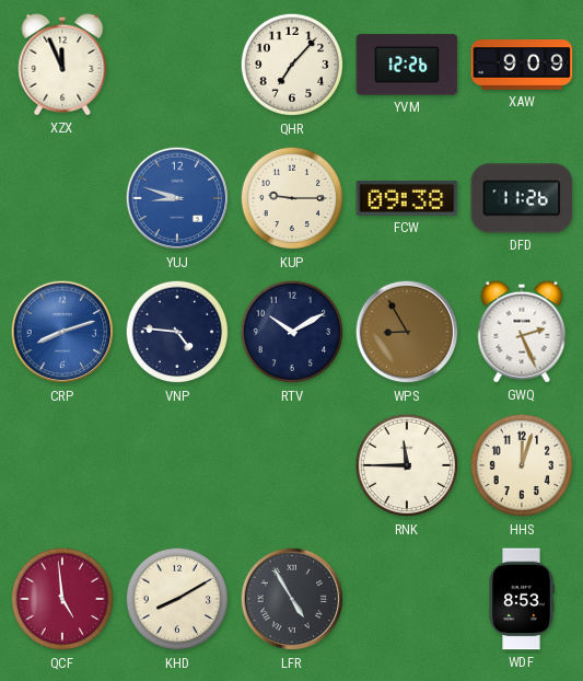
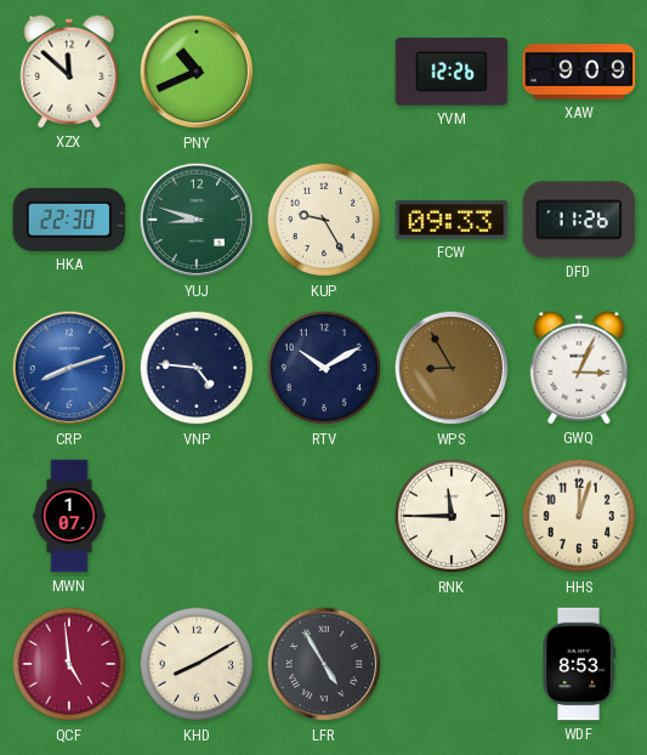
XZX: 11:56 -> 11:52
PNY: none -> 10:41
QHR: 7:07 -> none
HKA: none -> 22:30
YUJ dial: blue -> green
KUP: 9:15 -> 9:25
FCW: 09:38 -> 09:33
GWQ: 2:26 -> 3:04
MWN: none -> 1:07
